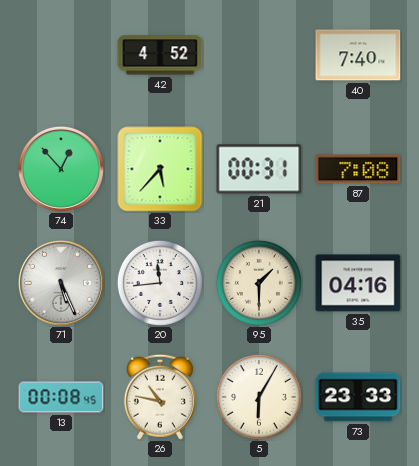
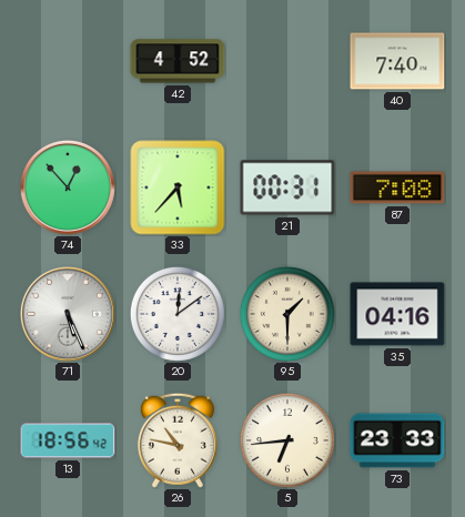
20: 11:44 -> 12:09
13: 00:08 -> 18:56
5: 6:05 -> 6:44
